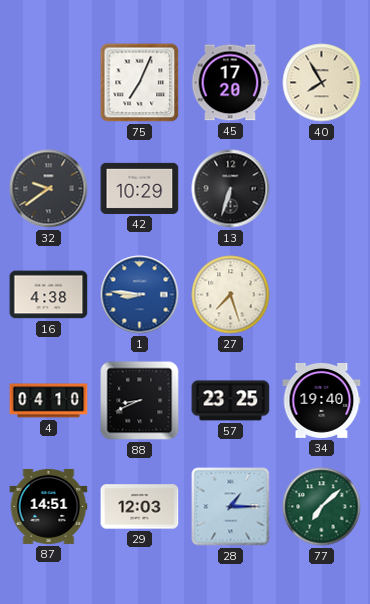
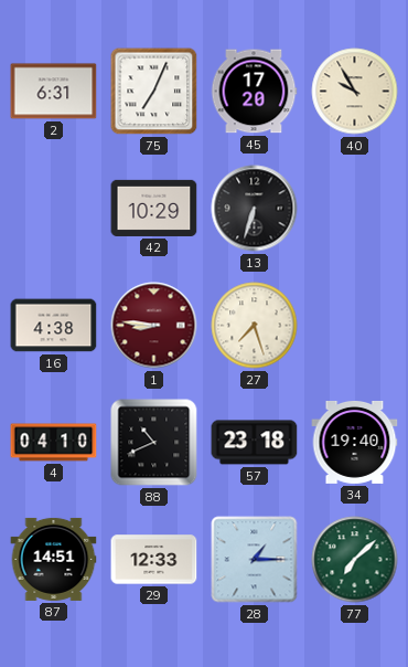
2: none -> 6:31
40: 7:55 -> 9:55
32: 9:39 -> none
1 dial: blue -> burgundy
88: 8:41 -> 10:41
57: 23:25 -> 23:18
29: 12:03 -> 12:33
